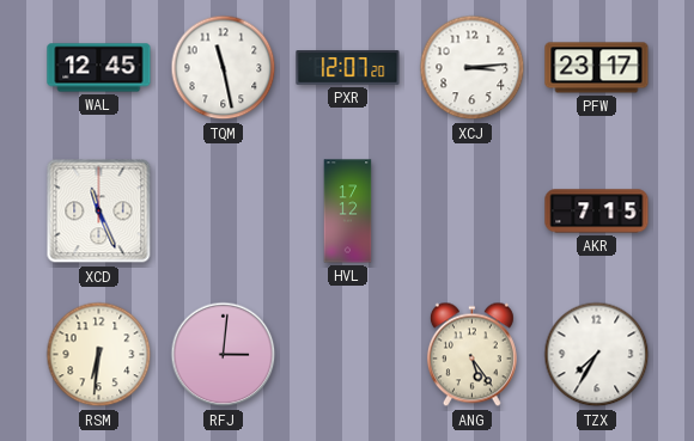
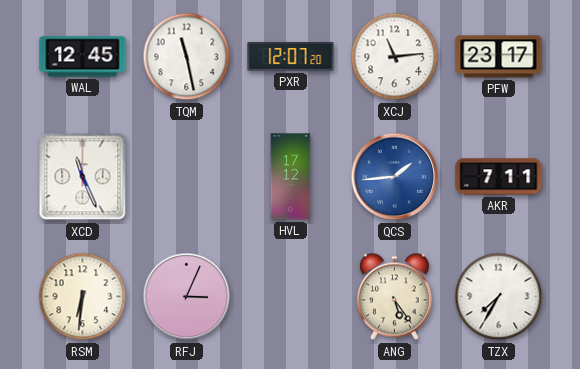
XCJ: 3:14 -> 11:14
QCS: none -> 1:44
AKR: 7:15 -> 7:11
RFJ: 3:01 -> 3:04
